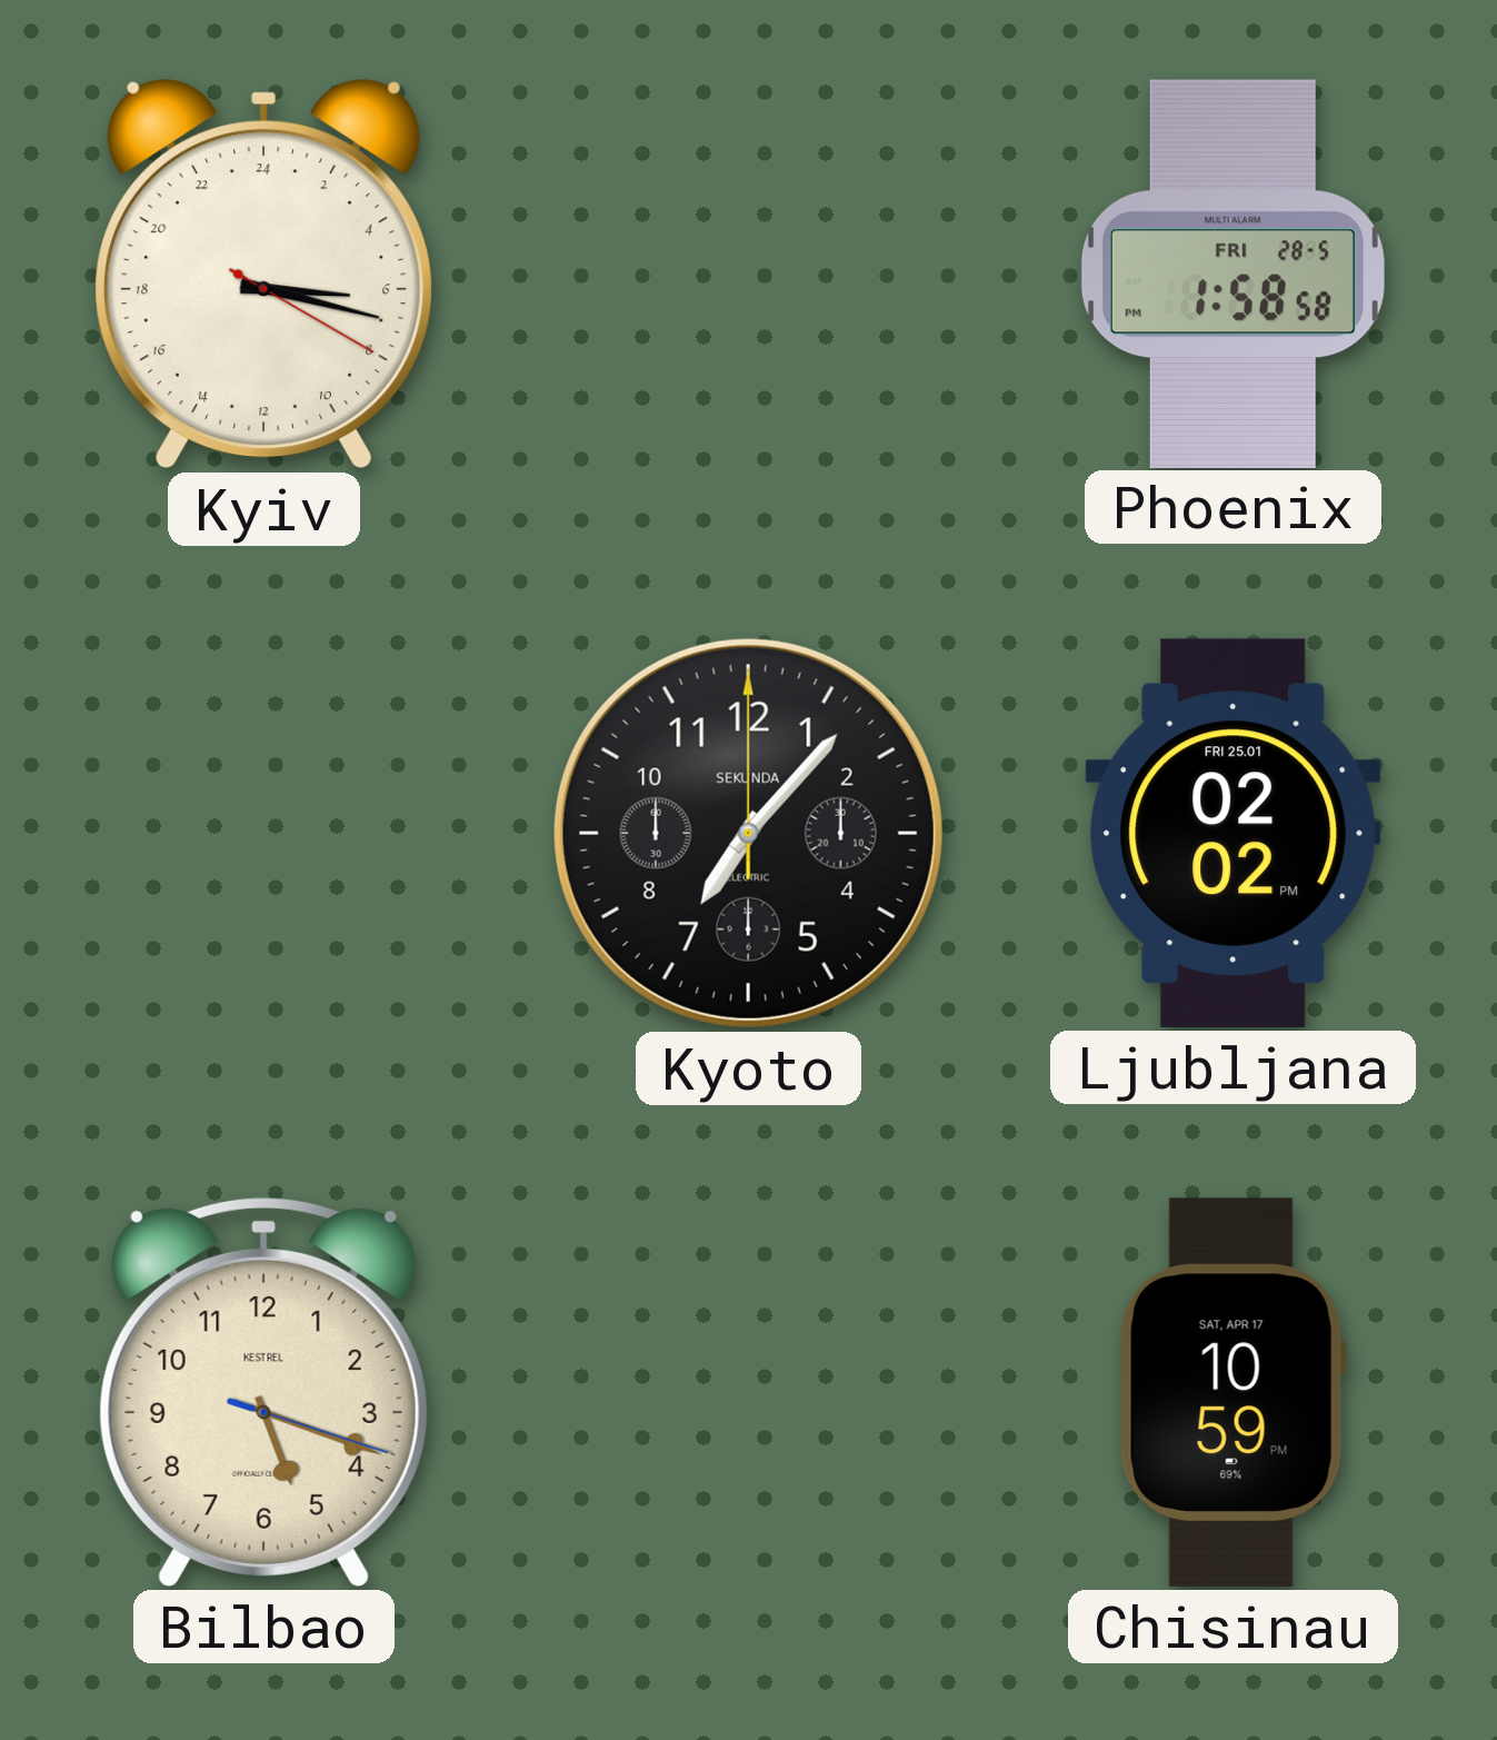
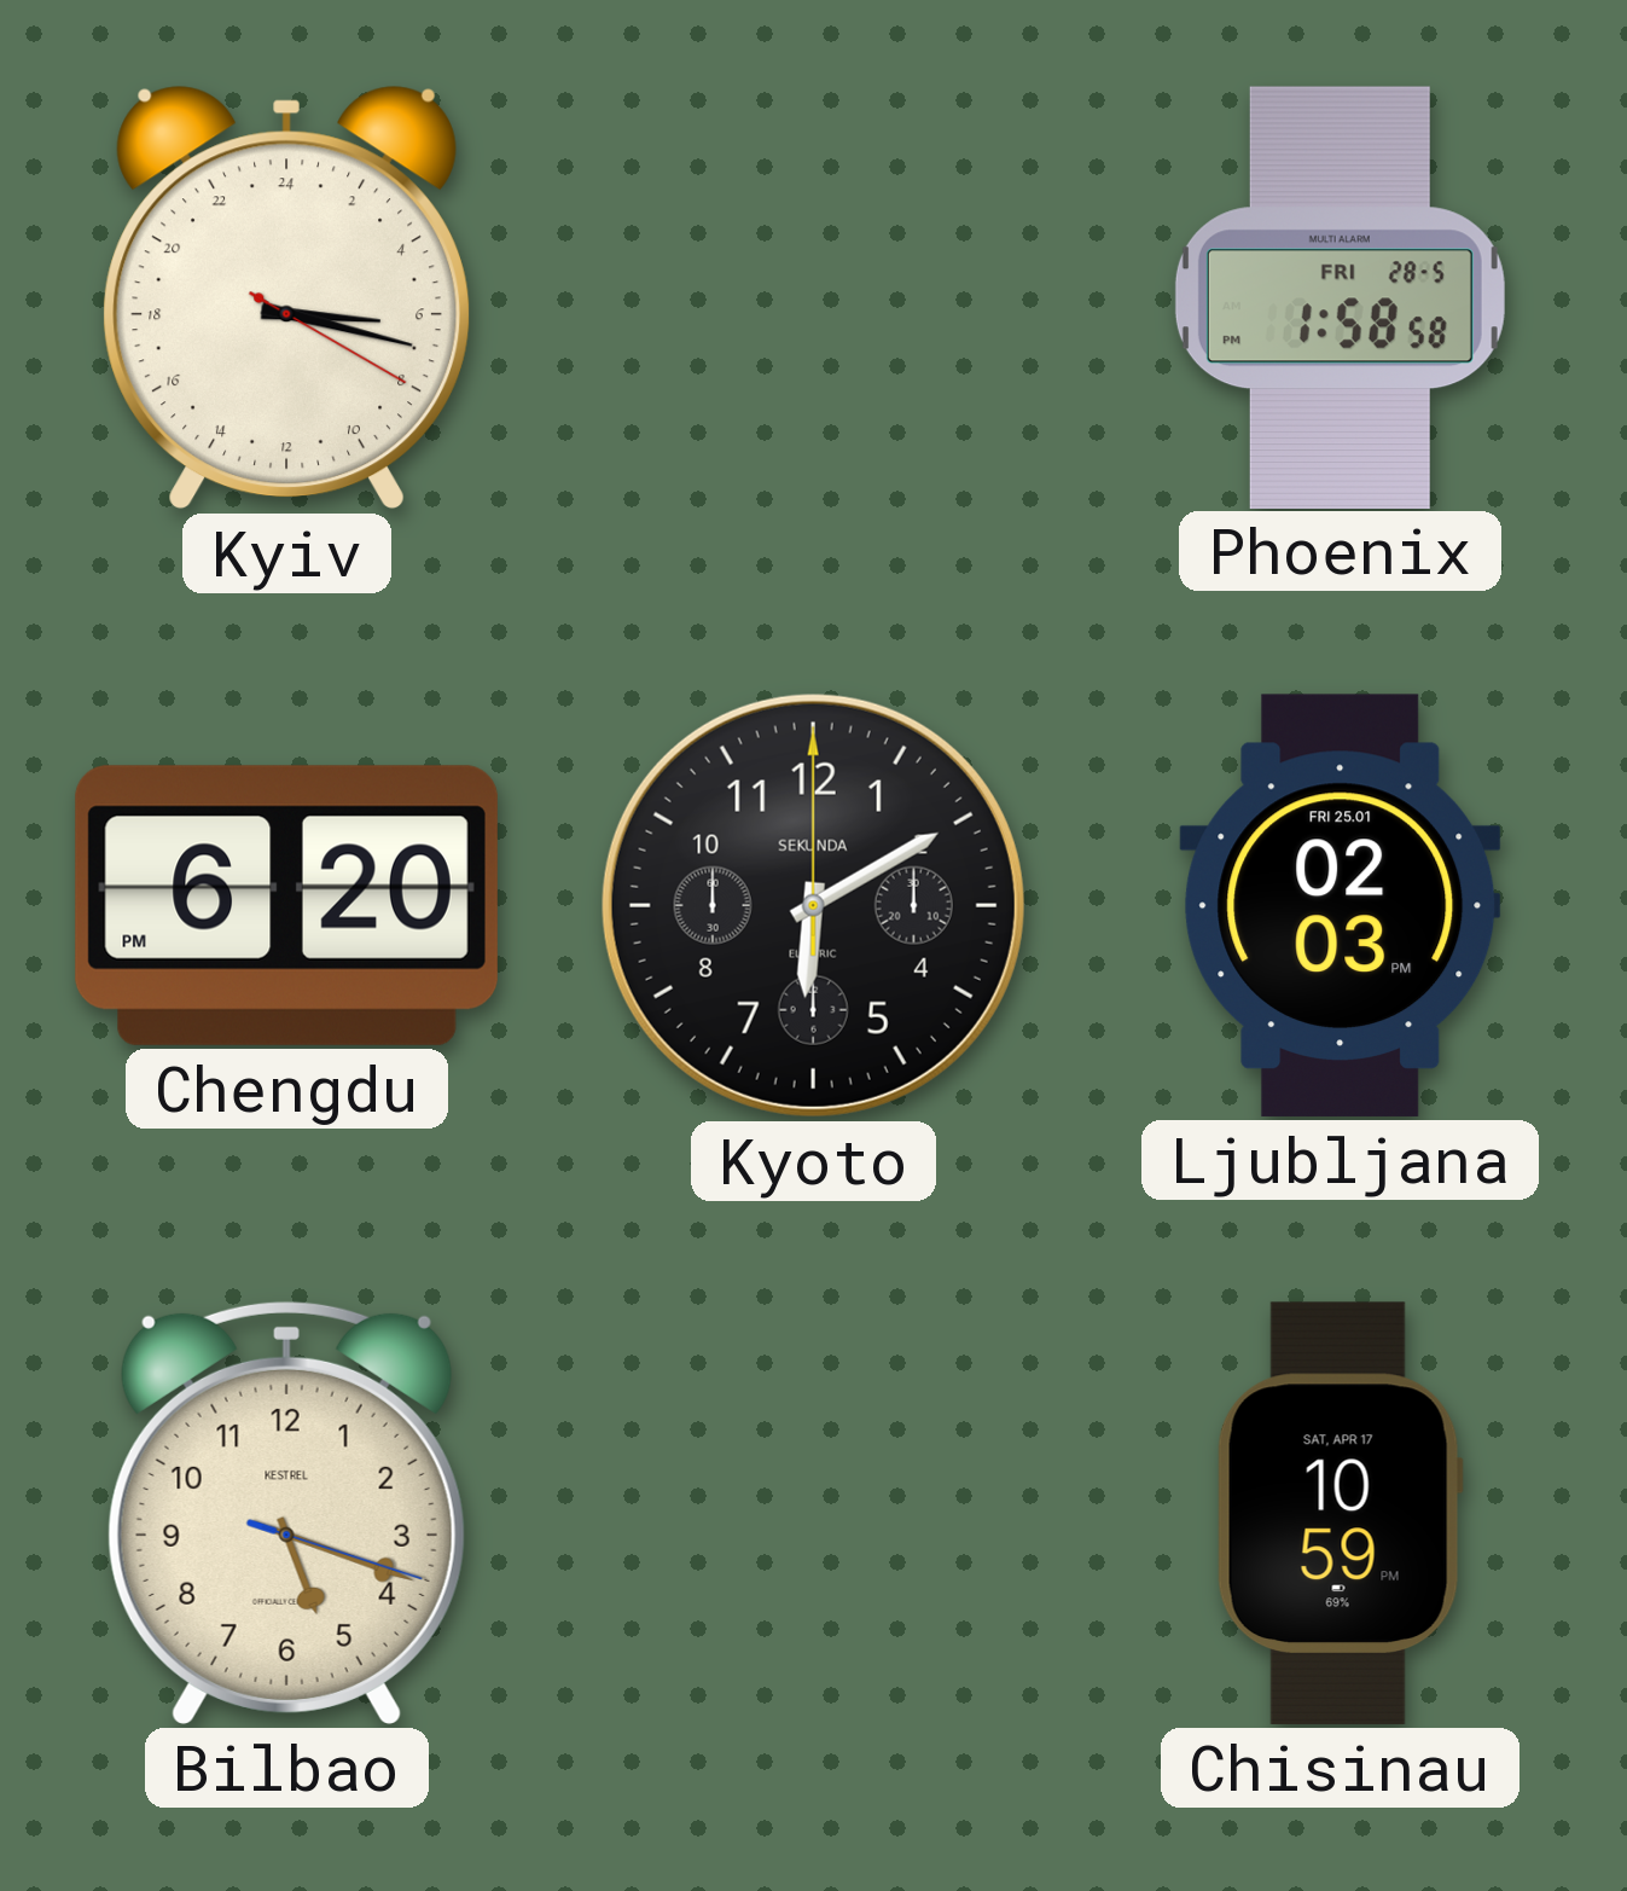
Chengdu: none -> 6:20
Kyoto: 7:07 -> 6:10
Ljubljana: 02:02 -> 02:03
